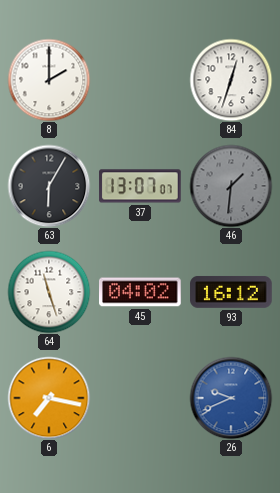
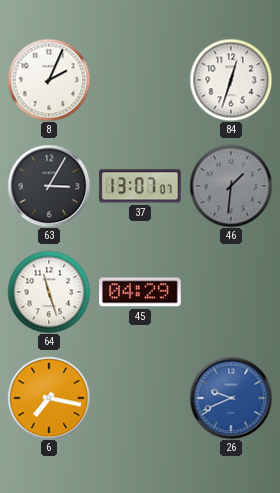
8: 2:00 -> 2:04
63: 6:05 -> 3:05
45: 04:02 -> 04:29
93: 16:12 -> none
